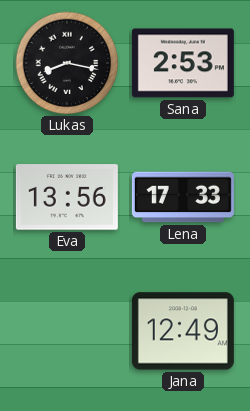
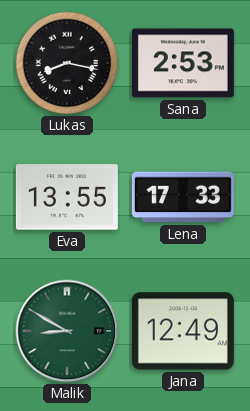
Eva: 13:56 -> 13:55
Malik: none -> 8:50
